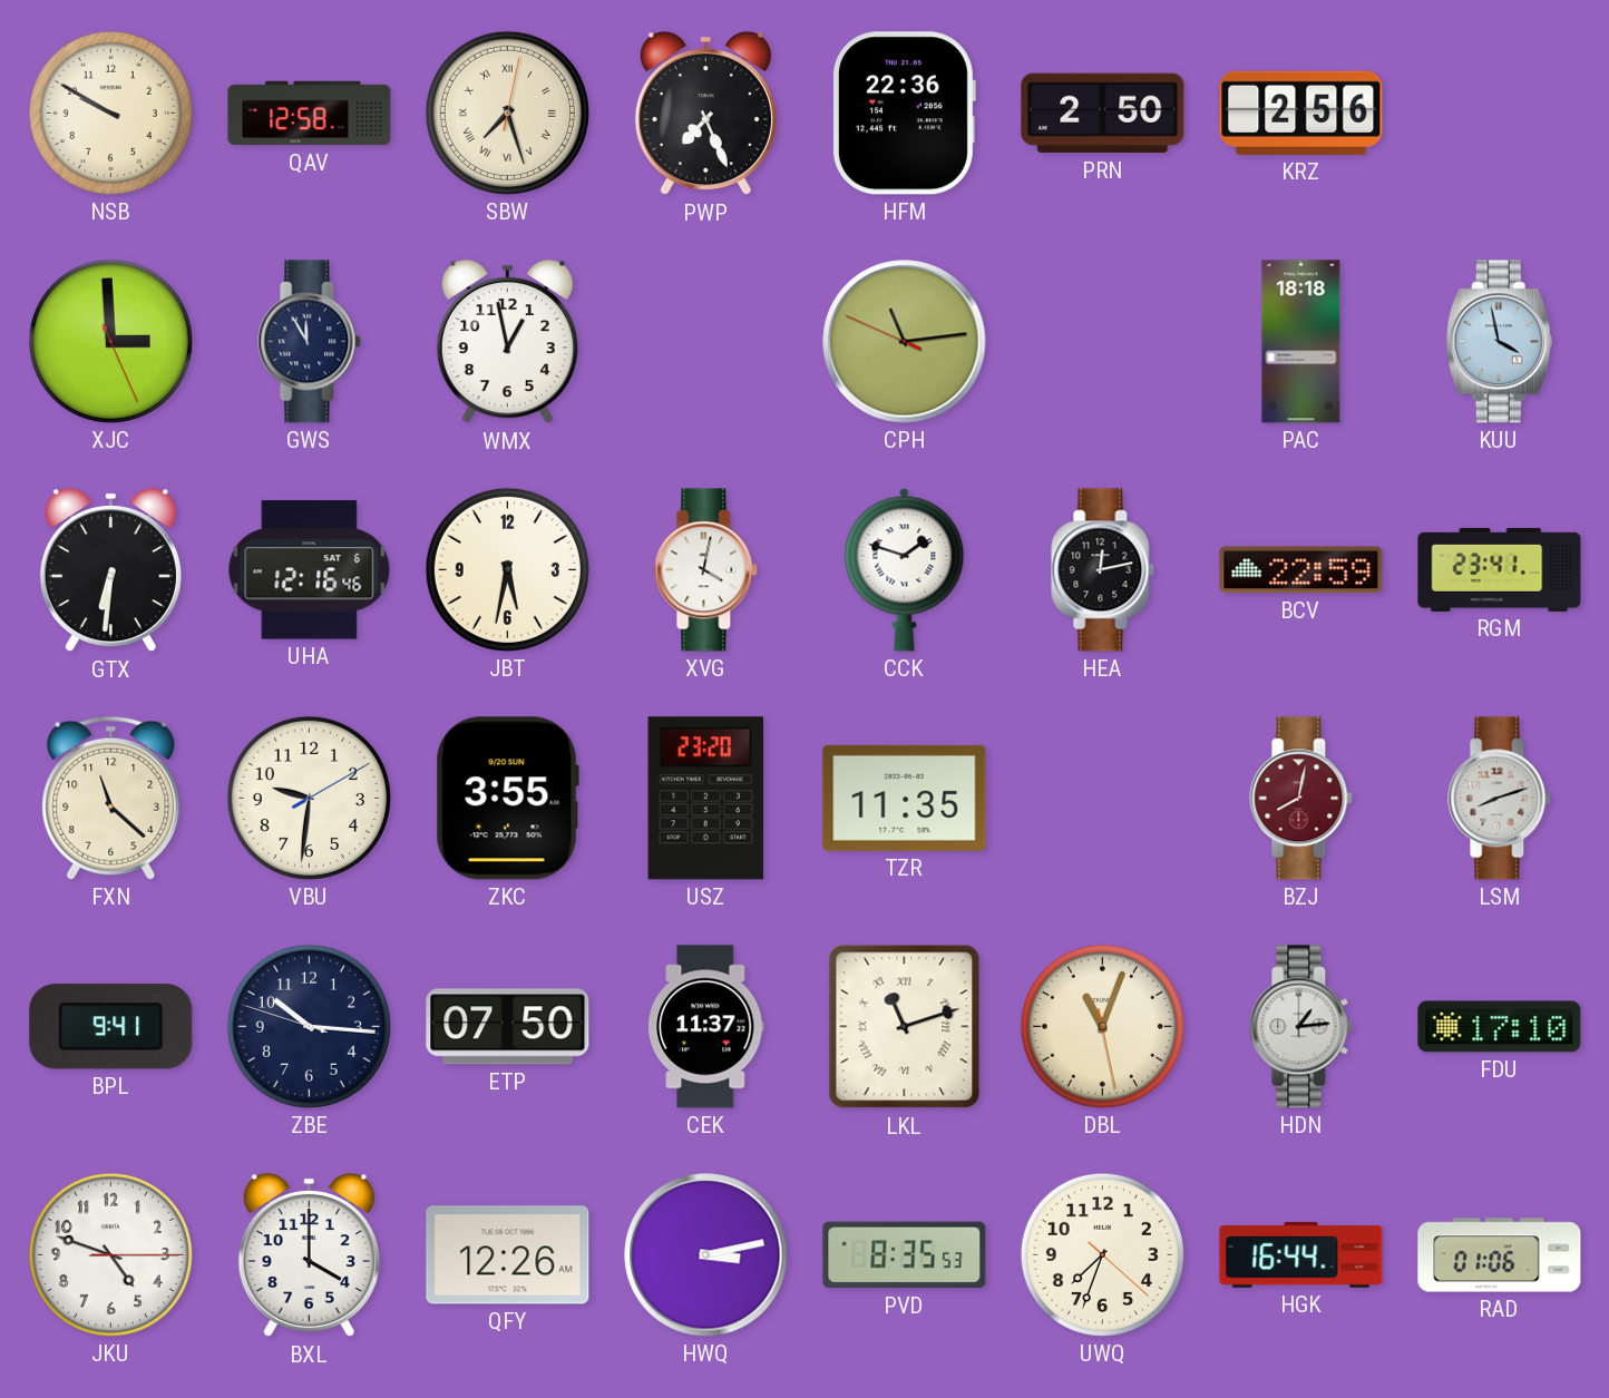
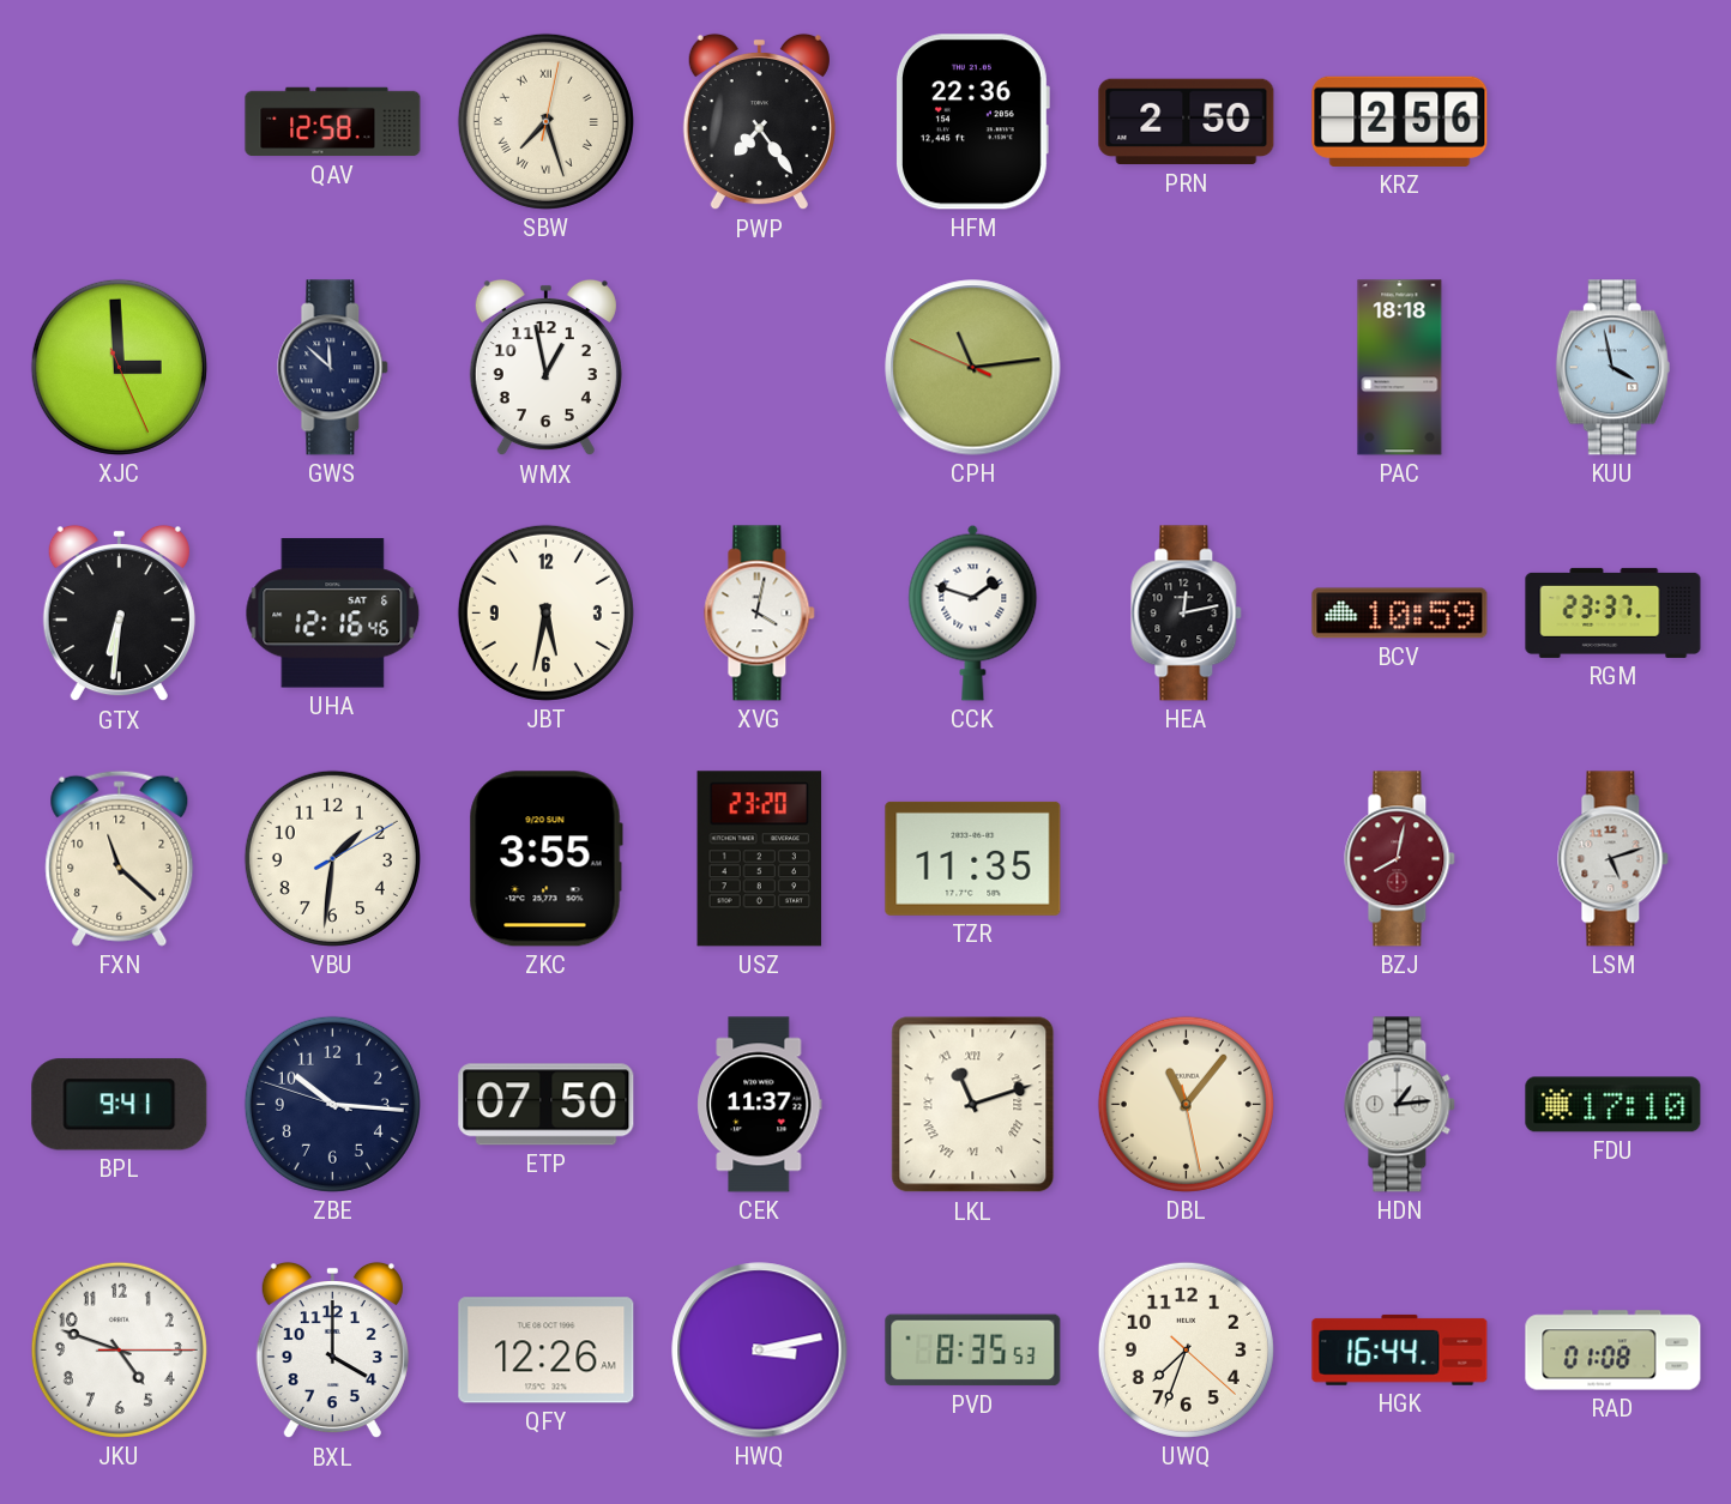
NSB: 9:50 -> none
PWP: 7:26 -> 7:24
GWS: 11:55 -> 11:52
BCV: 22:59 -> 10:59
RGM: 23:41 -> 23:37
VBU: 9:31 -> 1:31
LSM: 8:12 -> 5:12
DBL: 11:03 -> 11:06
RAD: 01:06 -> 01:08
